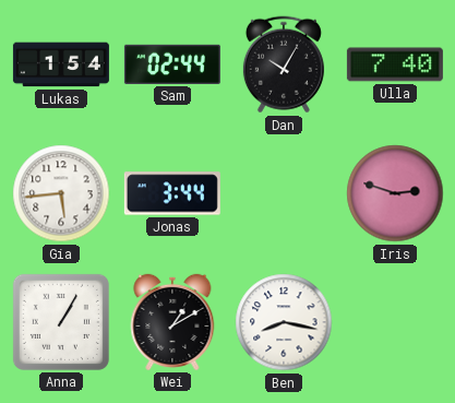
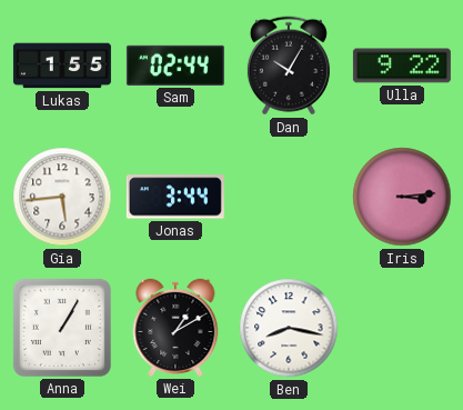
Lukas: 1:54 -> 1:55
Ulla: 7:40 -> 9:22
Iris: 2:48 -> 3:14
